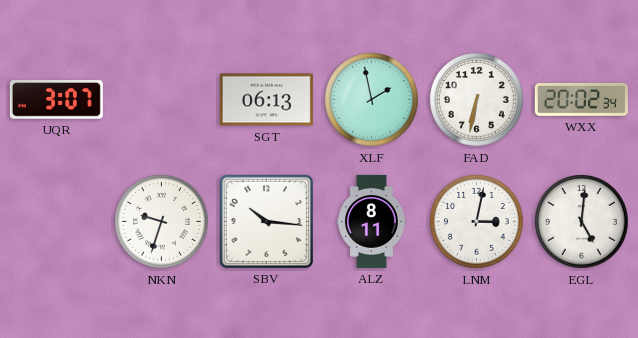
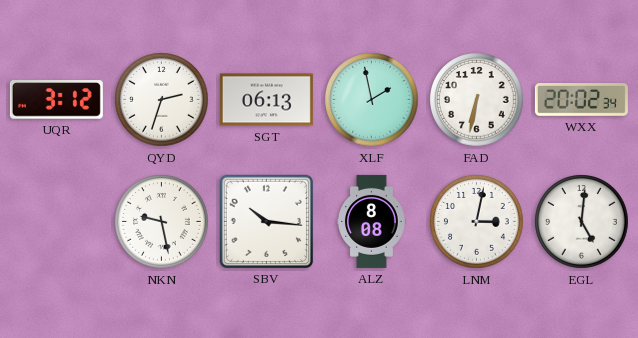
UQR: 3:07 -> 3:12
QYD: none -> 2:33
NKN: 9:33 -> 9:28
ALZ: 8:11 -> 8:08
